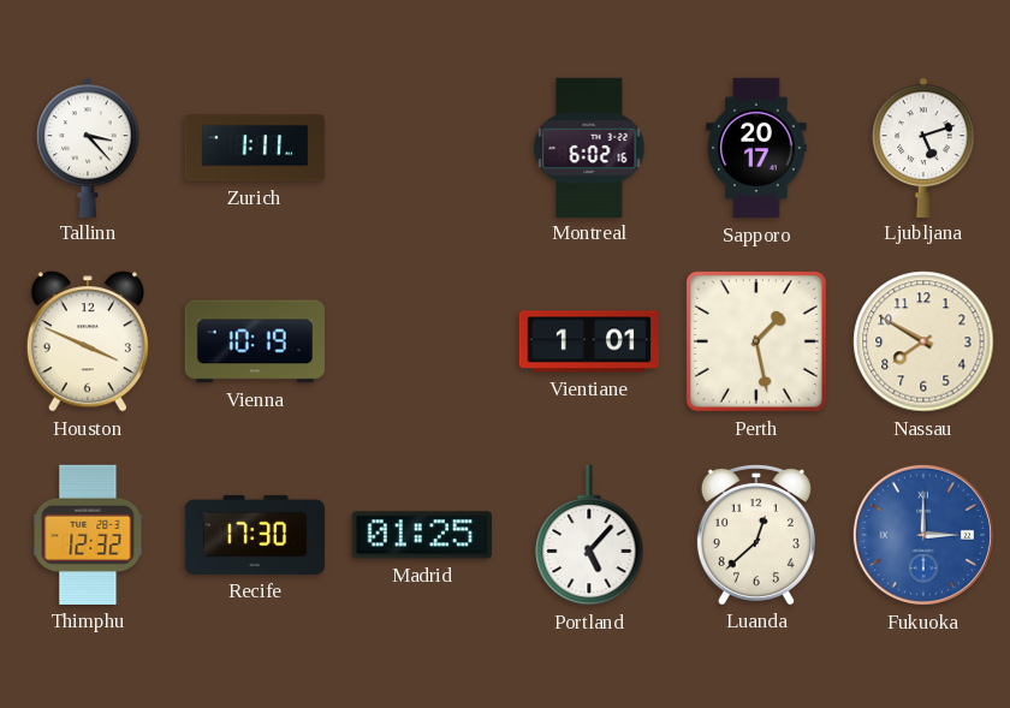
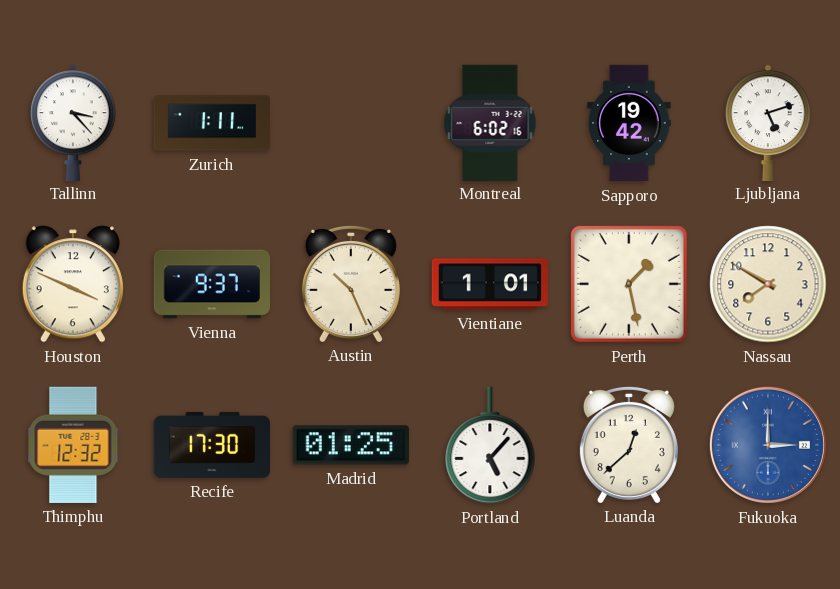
Sapporo: 20:17 -> 19:42
Vienna: 10:19 -> 9:37
Austin: none -> 10:26
